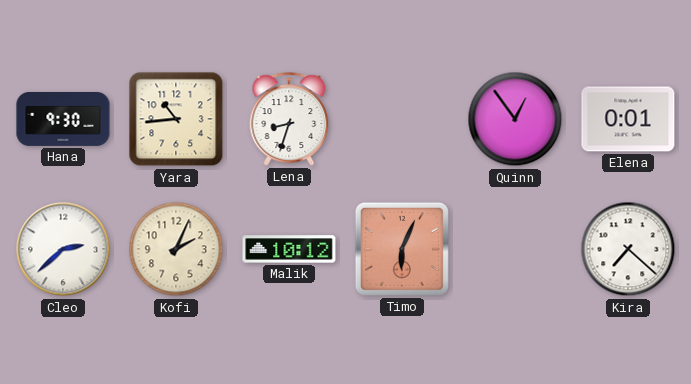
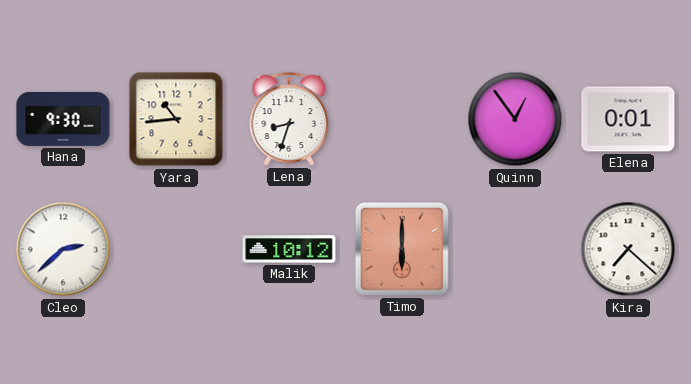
Kofi: 2:04 -> none
Timo: 6:04 -> 6:00
